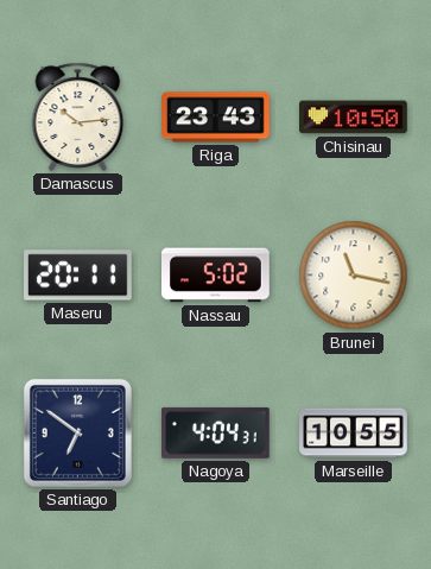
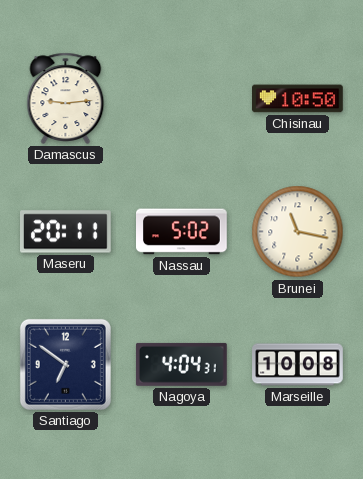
Damascus: 10:14 -> 9:14
Riga: 23:43 -> none
Marseille: 10:55 -> 10:08
